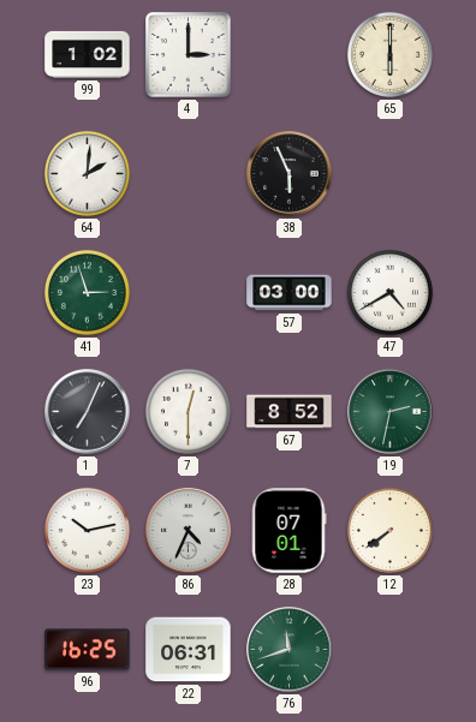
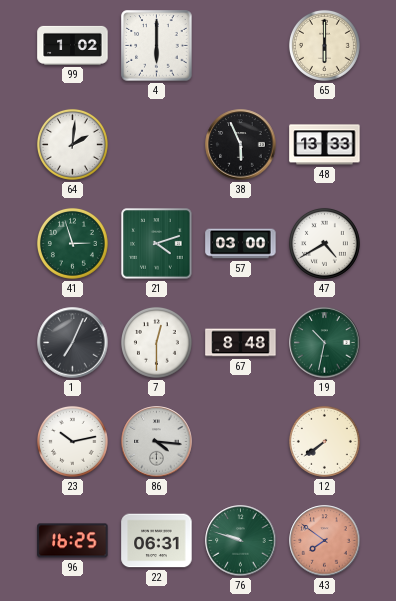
4: 3:00 -> 6:00
48: none -> 13:33
21: none -> 4:12
67: 8:52 -> 8:48
19: 2:32 -> 10:32
86: 4:34 -> 4:16
28: 07:01 -> none
76: 11:42 -> 9:48
43: none -> 7:51
